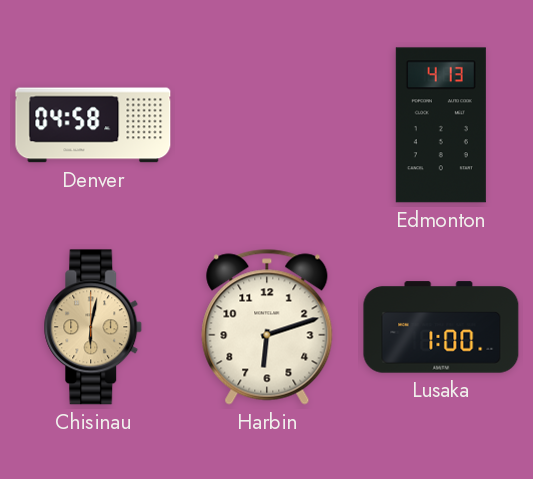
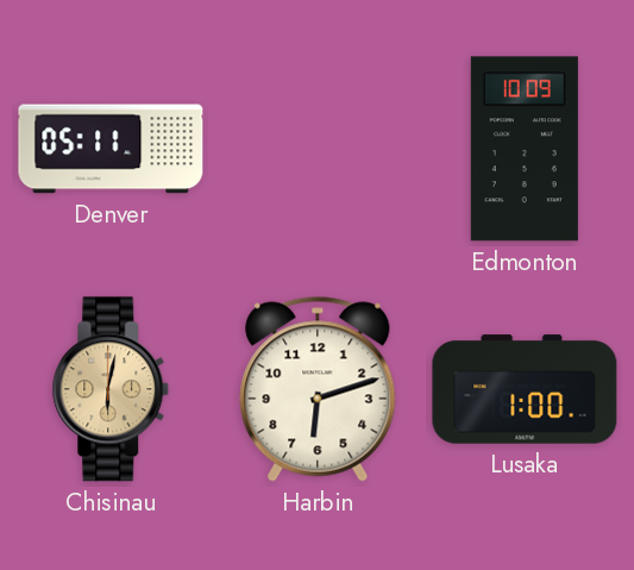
Denver: 04:58 -> 05:11
Edmonton: 4:13 -> 10:09
